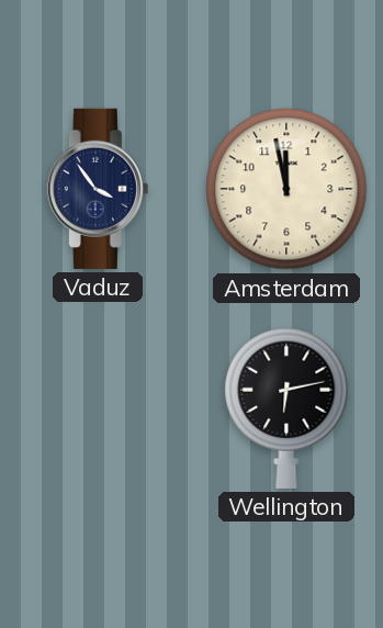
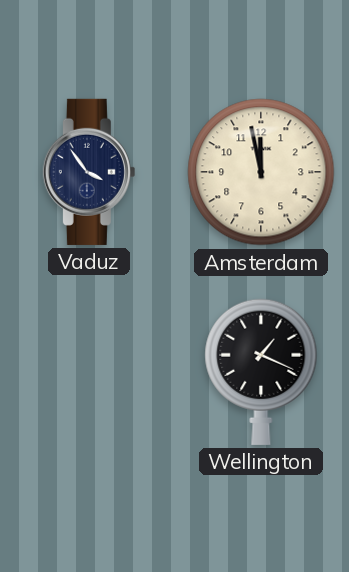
Wellington: 6:13 -> 1:19
